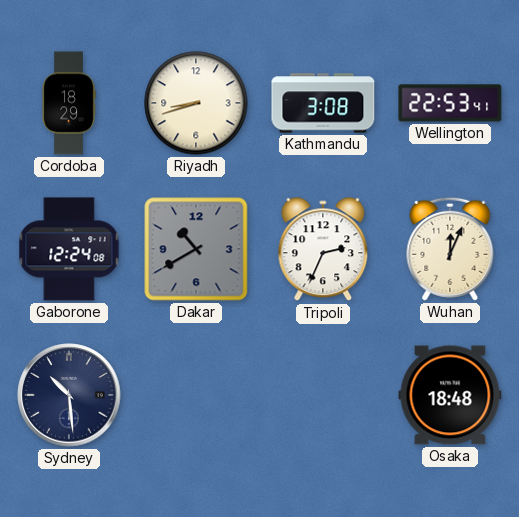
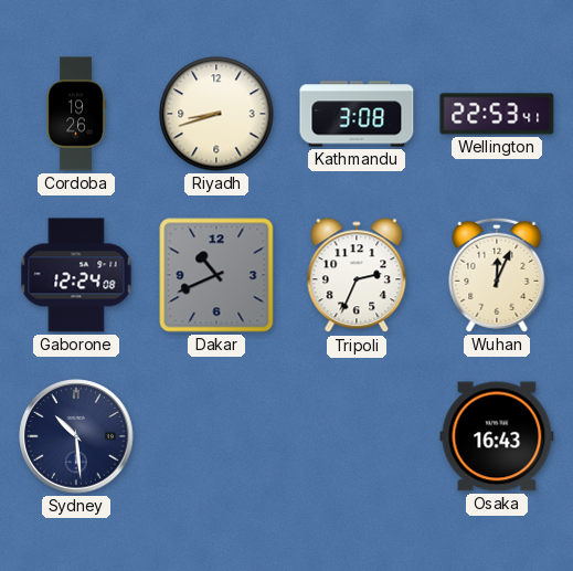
Cordoba: 18:29 -> 19:26
Dakar: 10:40 -> 10:41
Osaka: 18:48 -> 16:43
